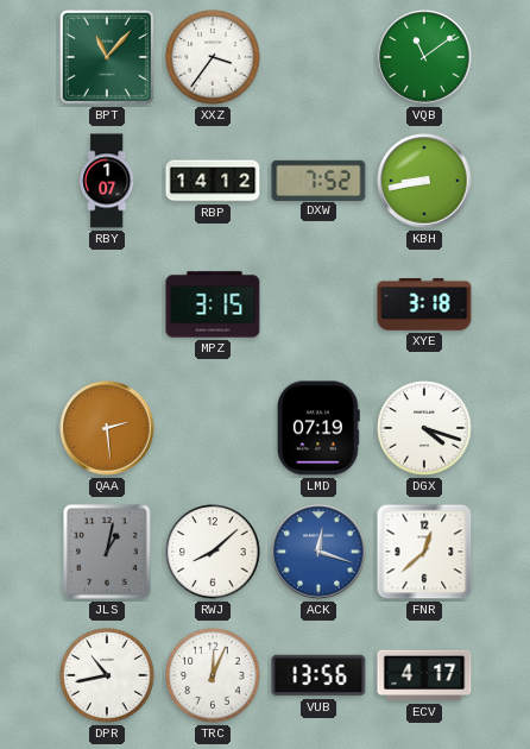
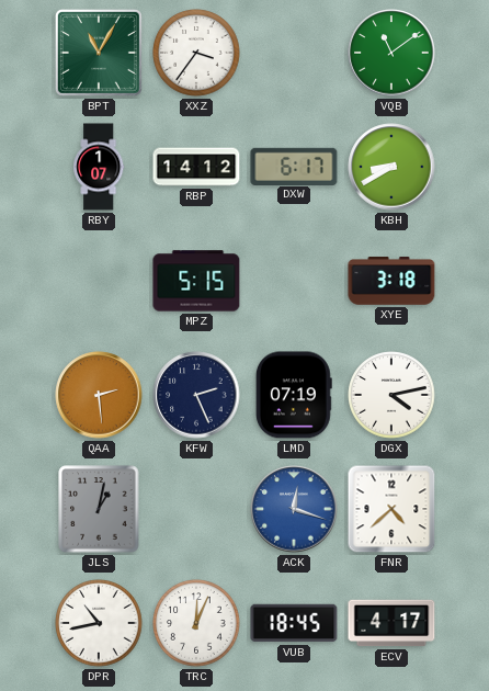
BPT: 11:07 -> 11:05
DXW: 7:52 -> 6:17
KBH: 8:43 -> 8:40
MPZ: 3:15 -> 5:15
KFW: none -> 2:26
DGX: 4:18 -> 4:13
RWJ: 8:08 -> none
FNR: 12:38 -> 4:38
VUB: 13:56 -> 18:45
